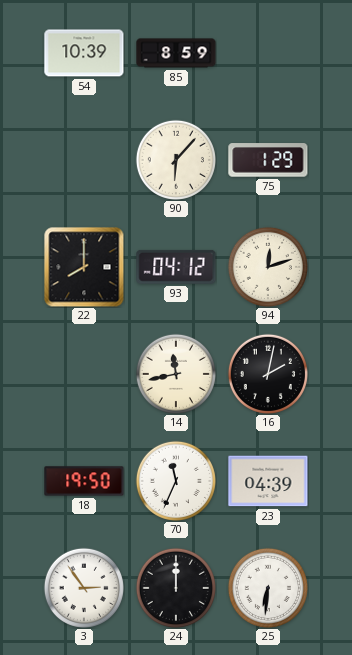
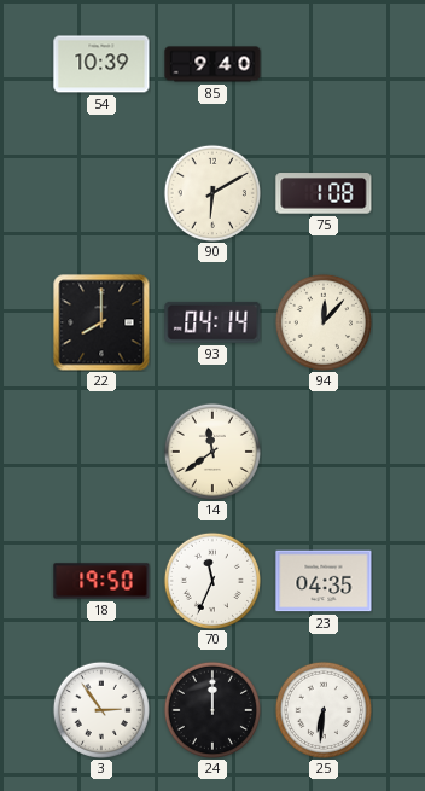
85: 8:59 -> 9:40
90: 6:07 -> 6:10
75: 1:29 -> 1:08
93: 04:12 -> 04:14
94: 12:12 -> 12:07
14: 11:43 -> 11:39
16: 2:02 -> none
23: 04:39 -> 04:35
